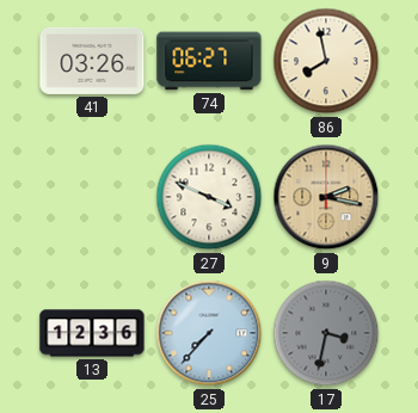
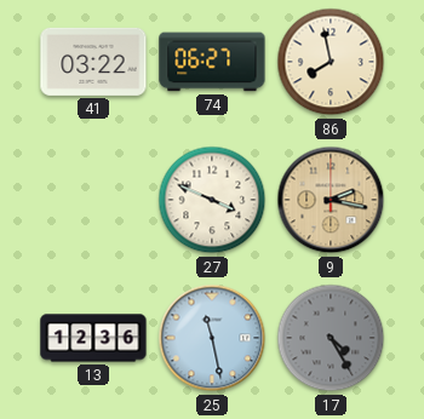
41: 03:26 -> 03:22
25: 7:37 -> 11:28
17: 3:32 -> 4:25
